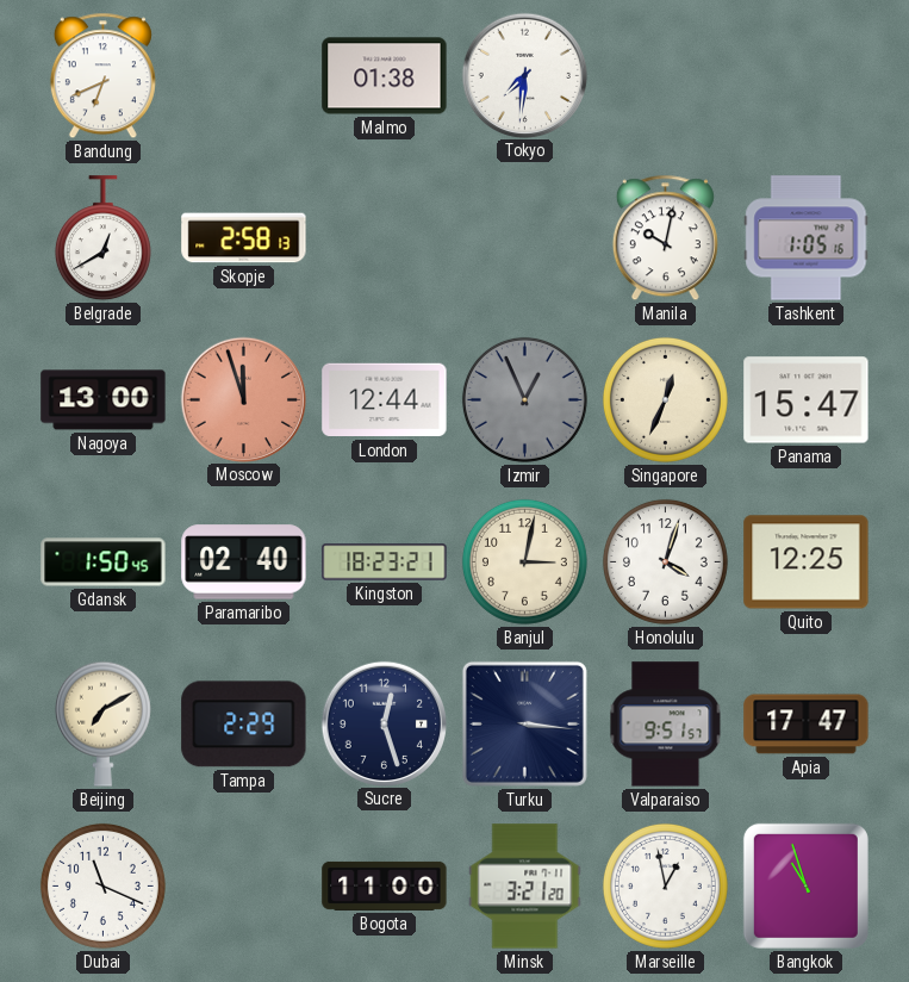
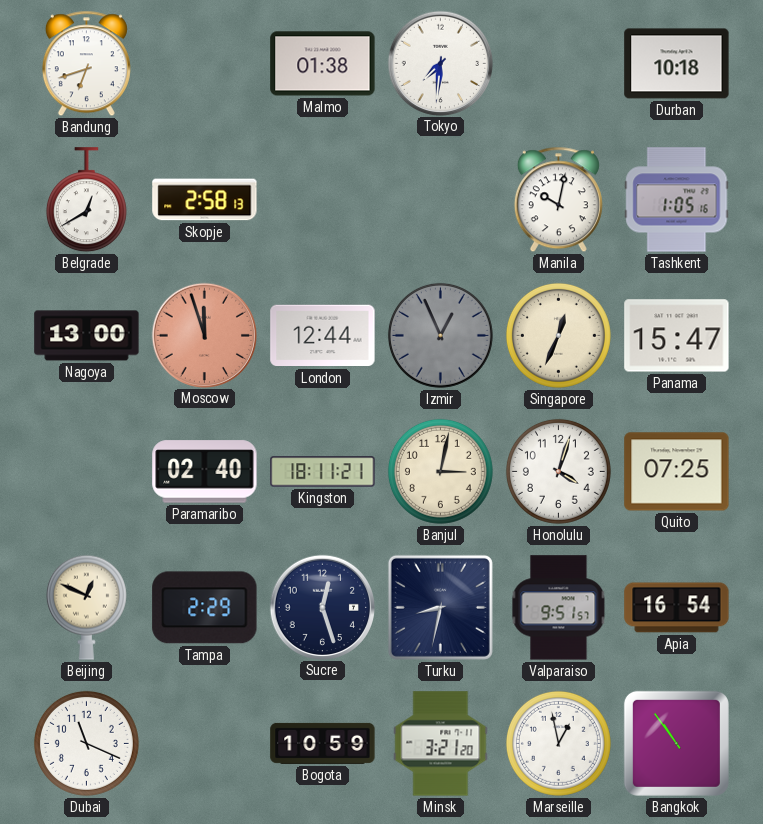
Bandung: 6:41 -> 6:42
Durban: none -> 10:18
Gdansk: 1:50 -> none
Kingston: 18:23 -> 18:11
Quito: 12:25 -> 07:25
Beijing: 7:10 -> 12:49
Turku: 3:16 -> 8:32
Apia: 17:47 -> 16:54
Bogota: 11:00 -> 10:59
Bangkok: 10:57 -> 10:54
